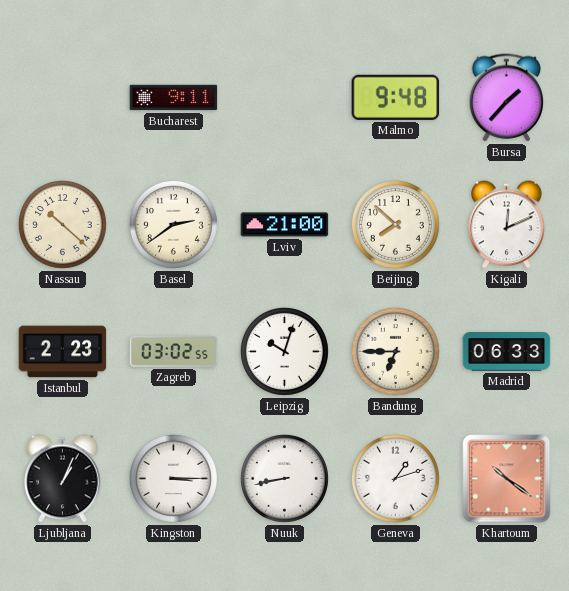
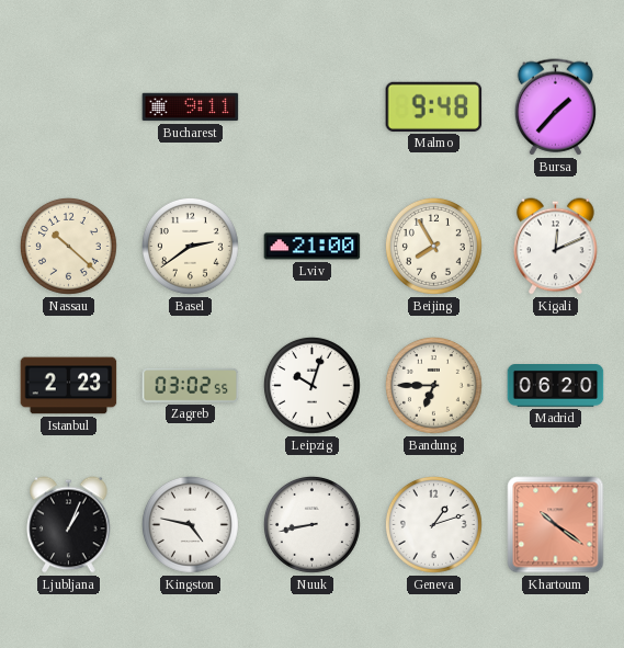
Beijing: 7:52 -> 7:55
Madrid: 06:33 -> 06:20
Kingston: 3:15 -> 4:47
